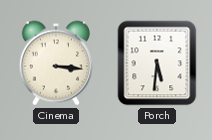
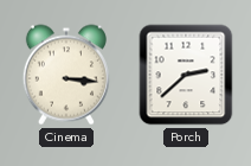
Porch: 5:31 -> 2:38
